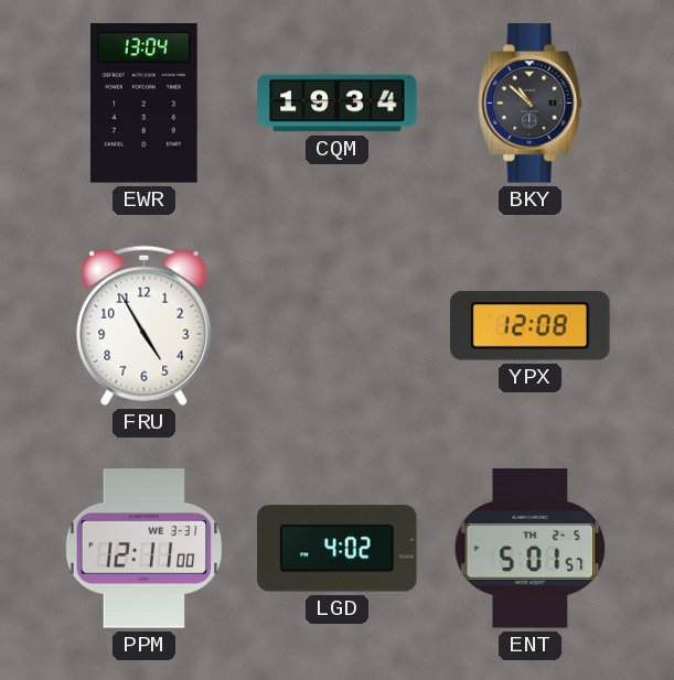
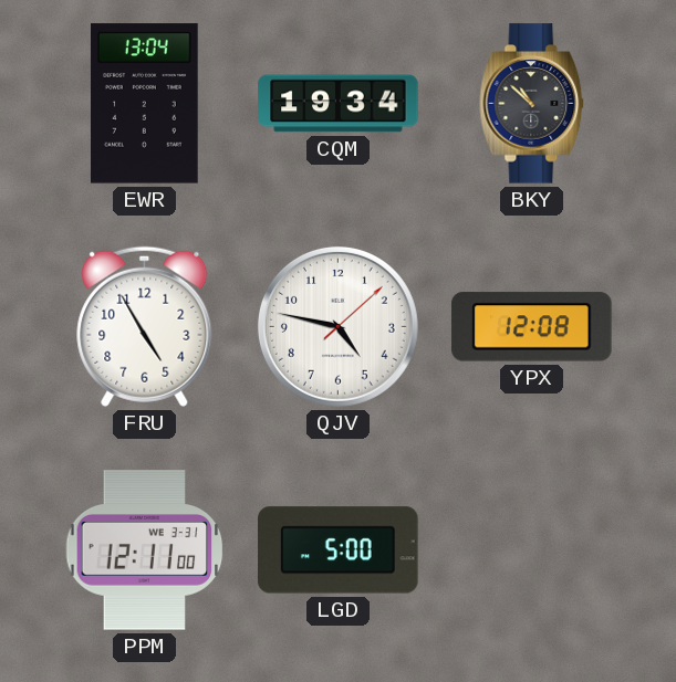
QJV: none -> 4:47
LGD: 4:02 -> 5:00
ENT: 5:01 -> none
